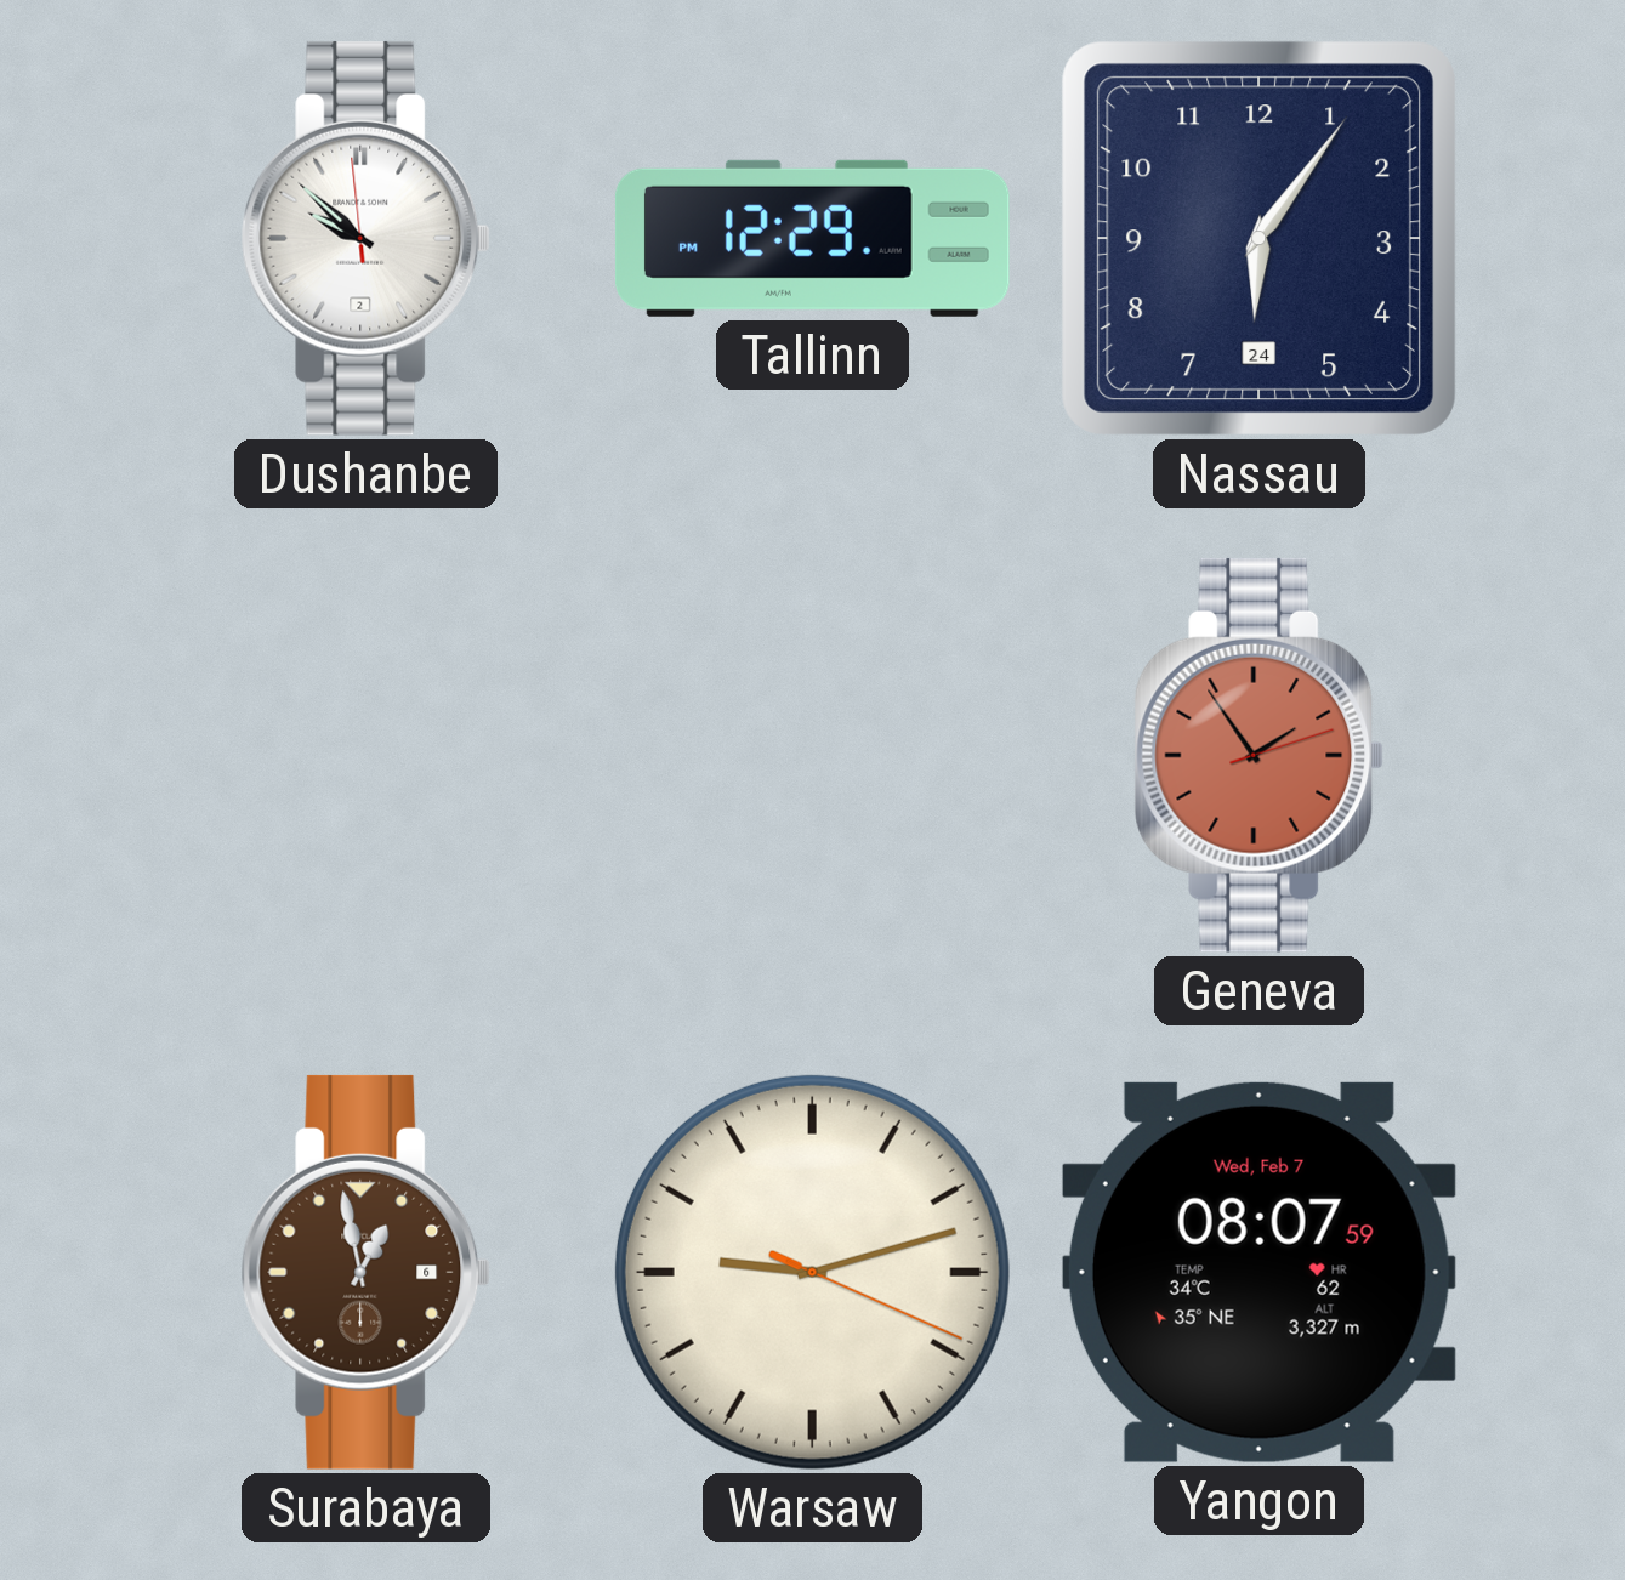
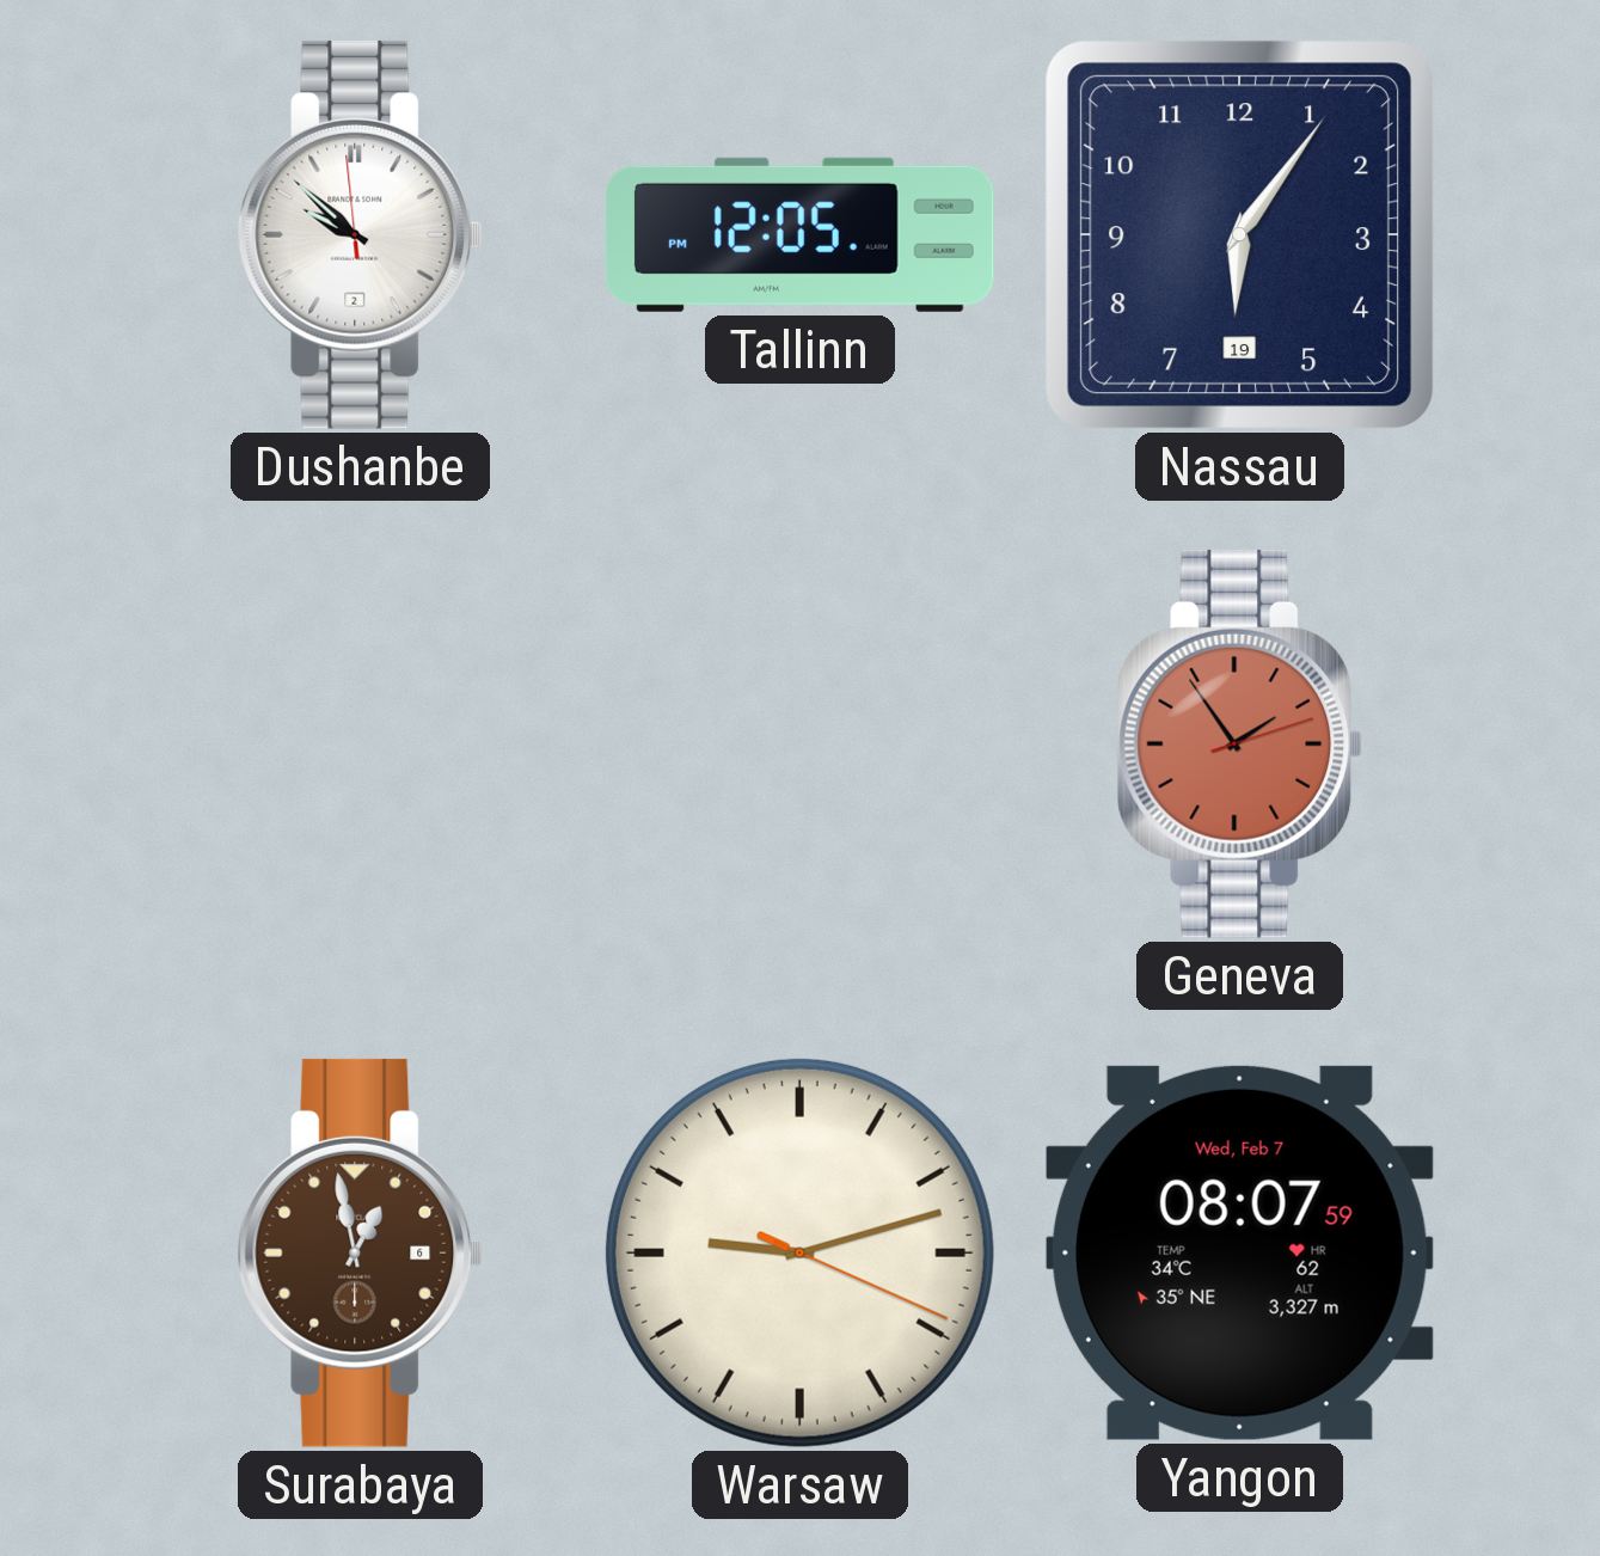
Tallinn: 12:29 -> 12:05
Nassau date: 24 -> 19
